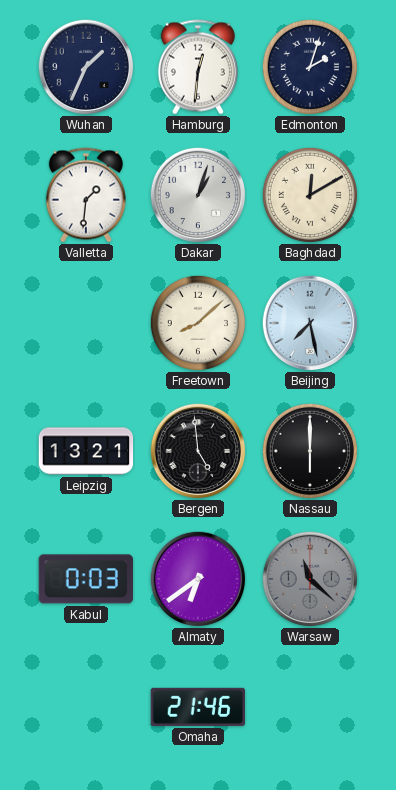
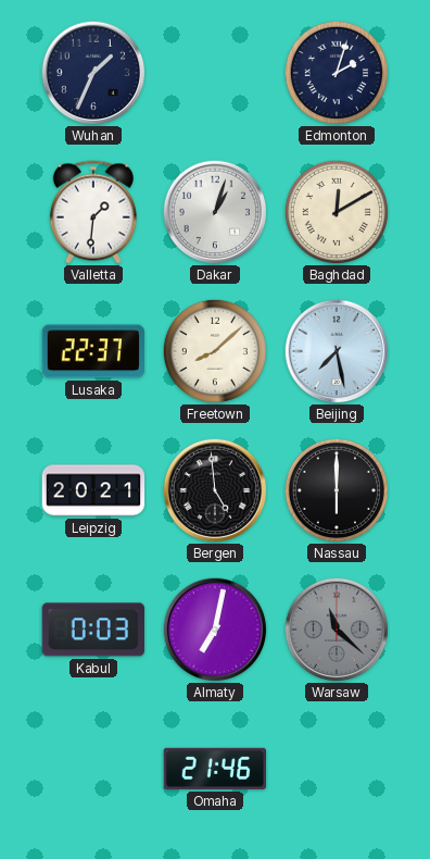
Hamburg: 12:31 -> none
Lusaka: none -> 22:37
Leipzig: 13:21 -> 20:21
Almaty: 6:39 -> 7:02
